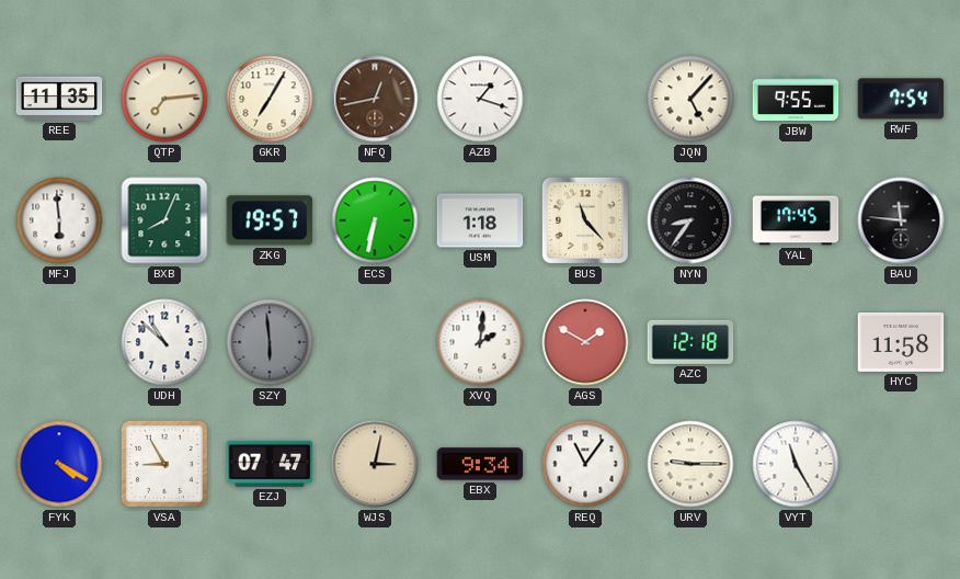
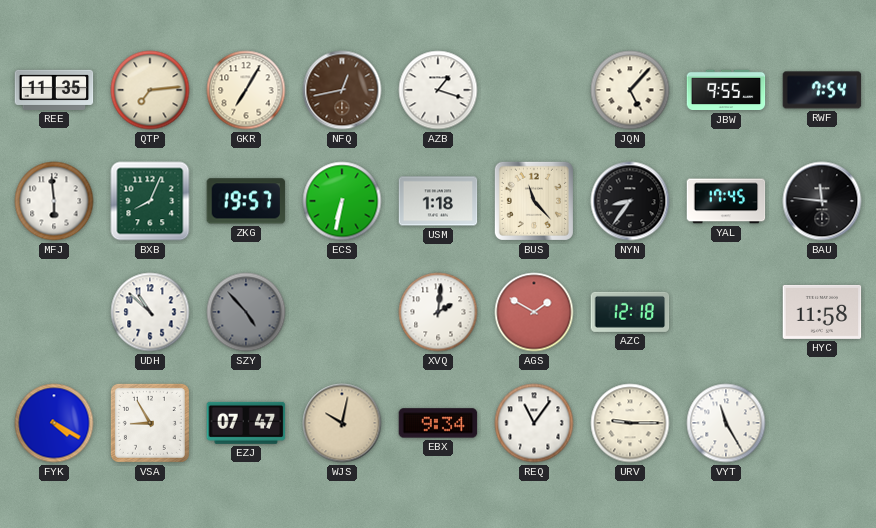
SZY: 5:59 -> 4:53
WJS: 3:02 -> 10:02
